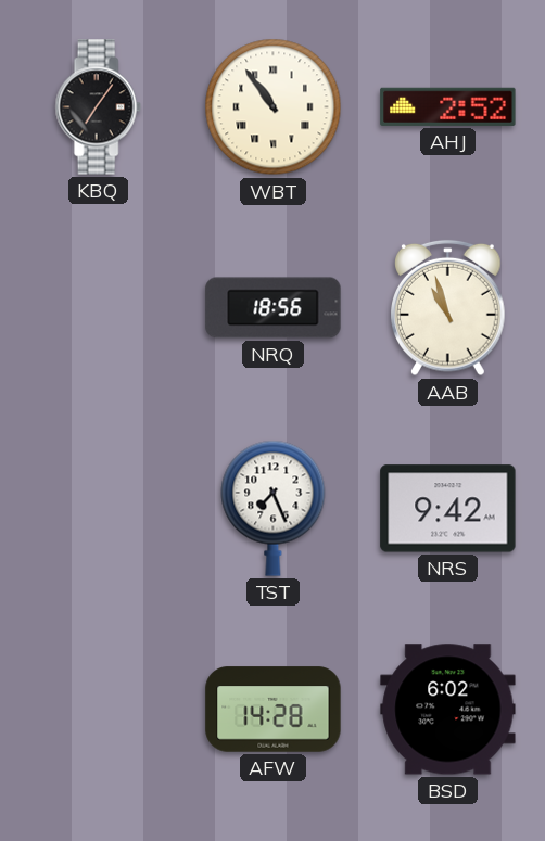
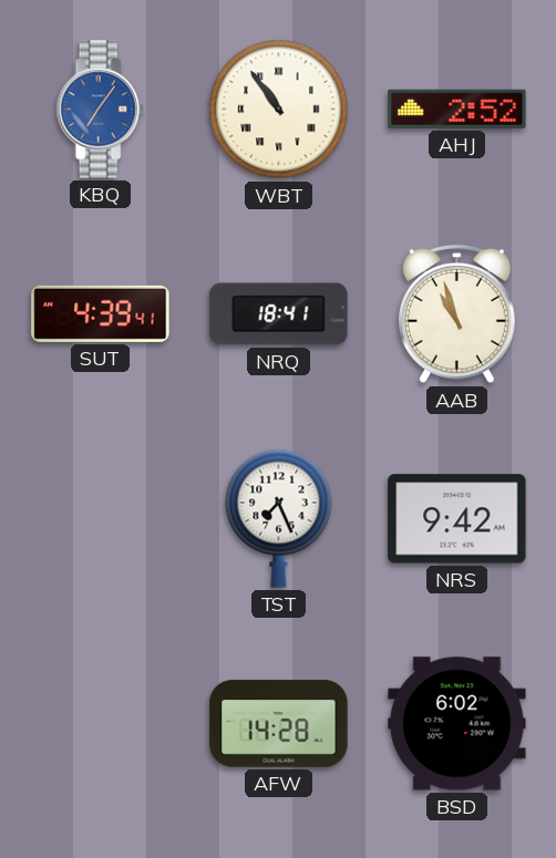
KBQ dial: black -> blue
SUT: none -> 4:39
NRQ: 18:56 -> 18:41
